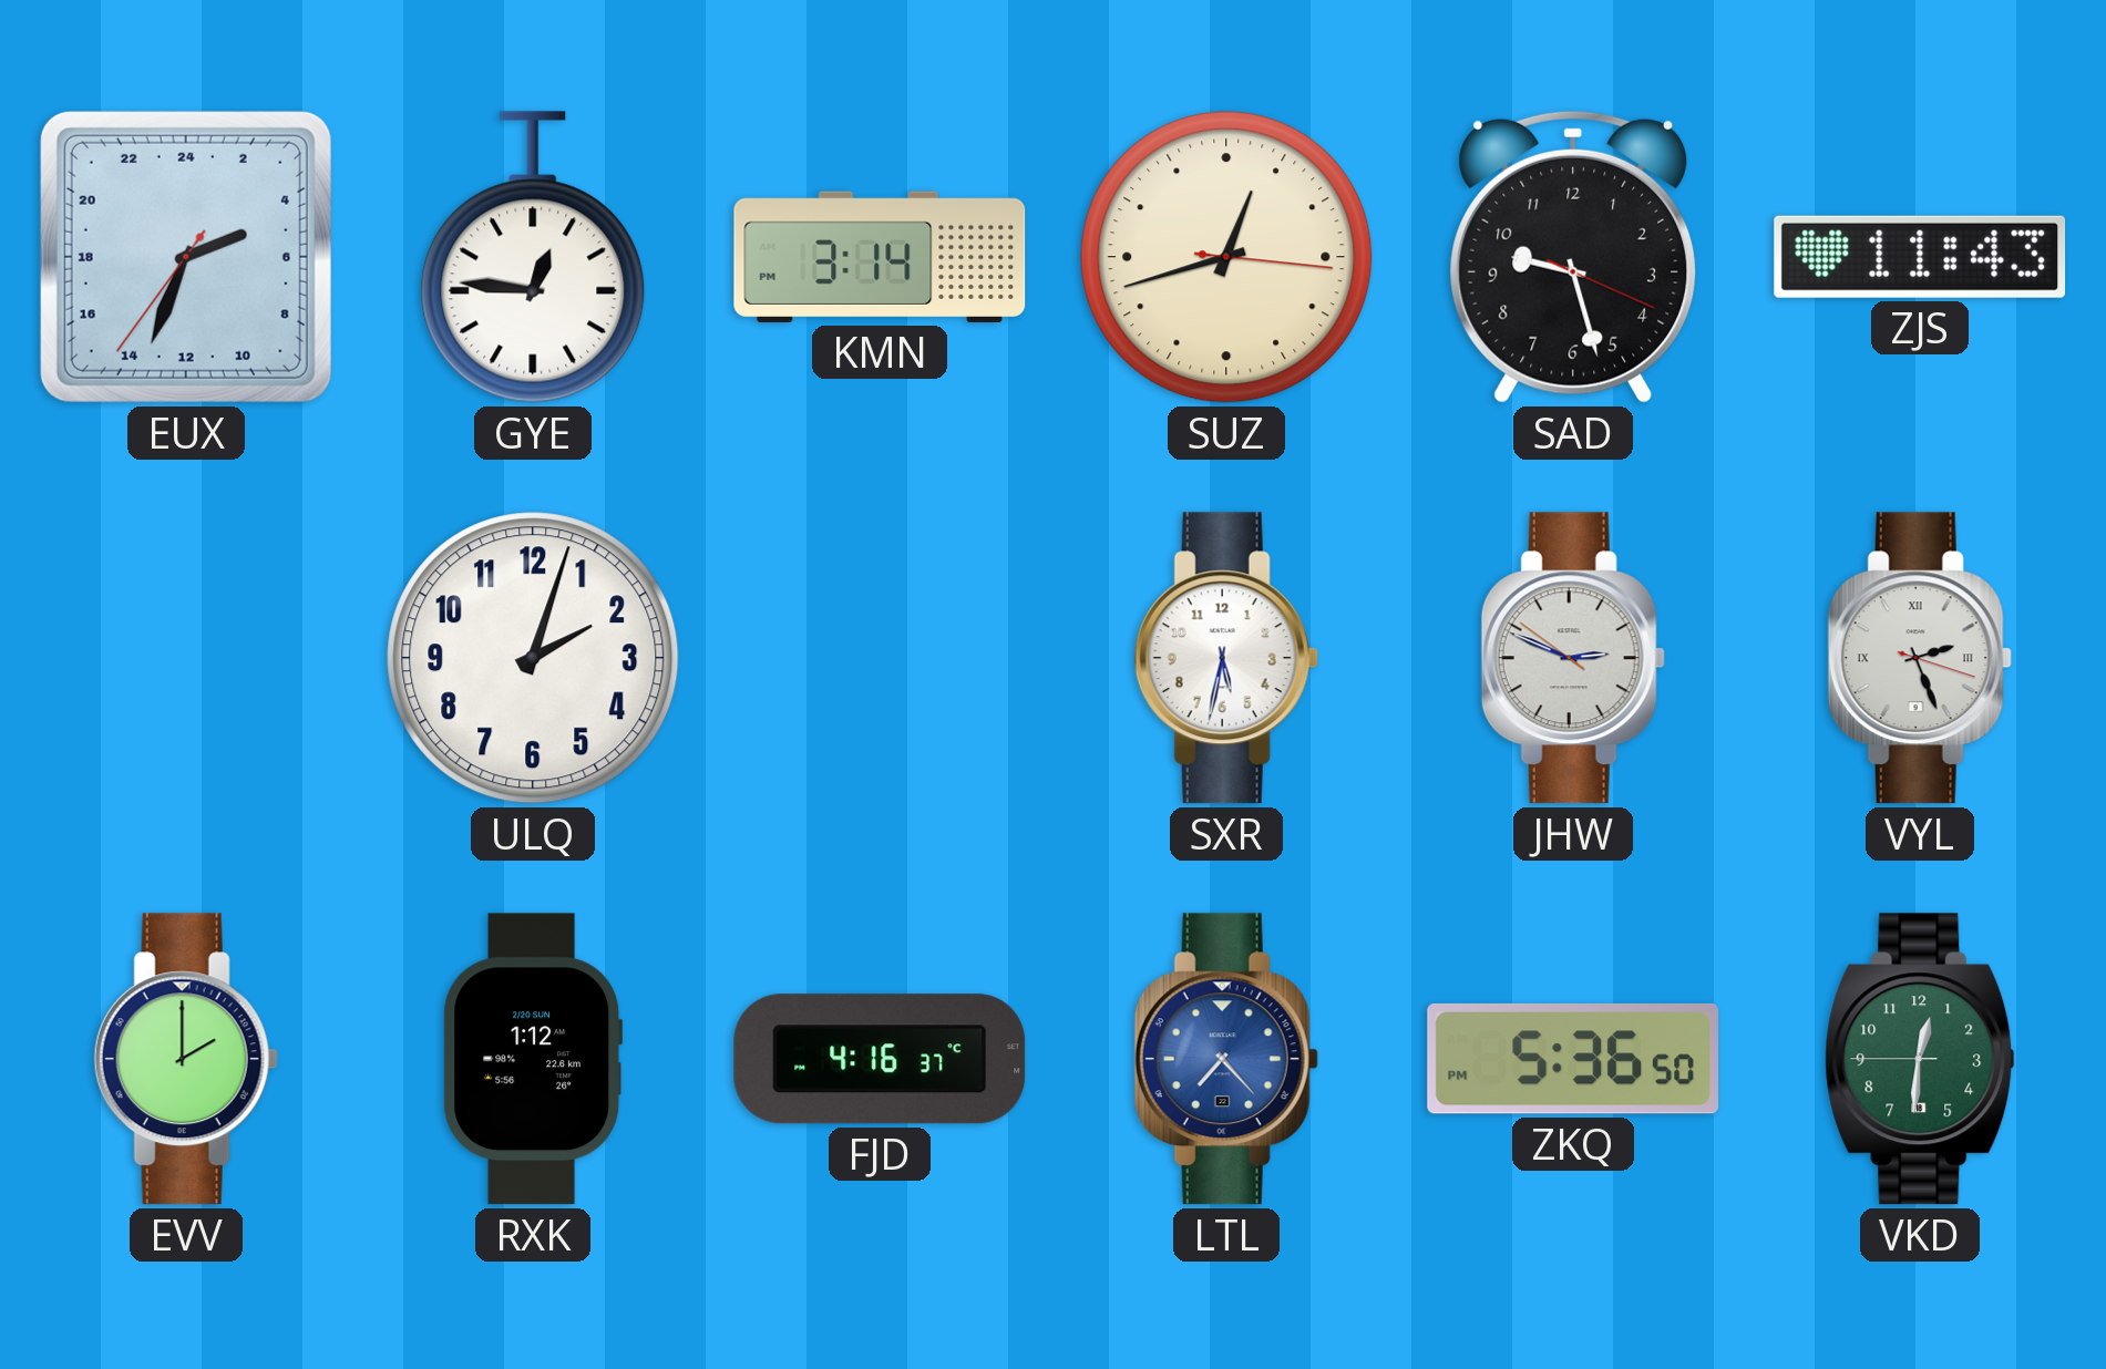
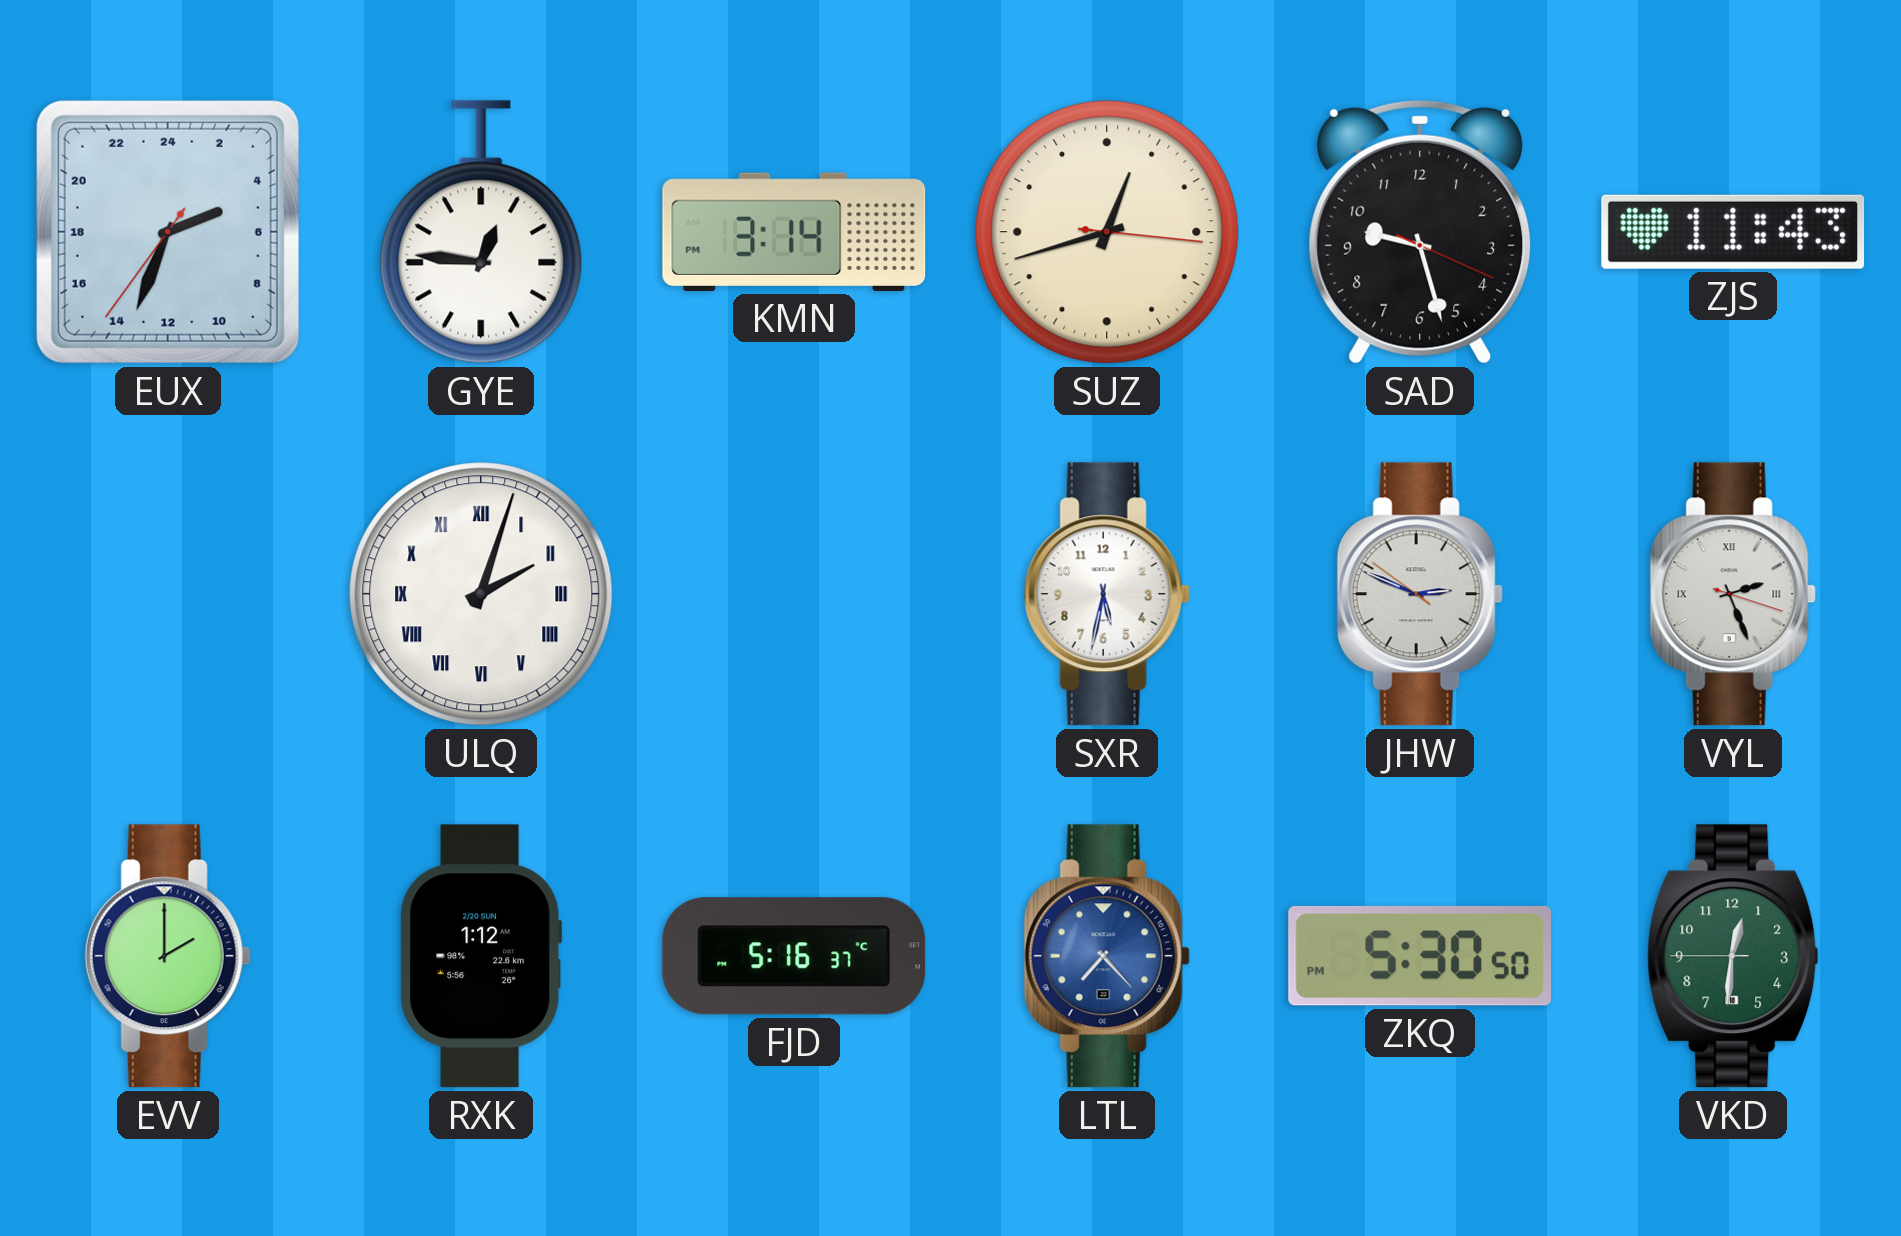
ULQ numerals: Arabic -> Roman
FJD: 4:16 -> 5:16
ZKQ: 5:36 -> 5:30
